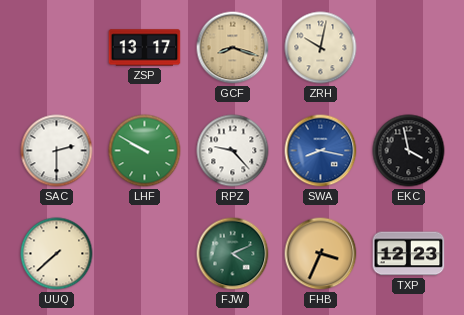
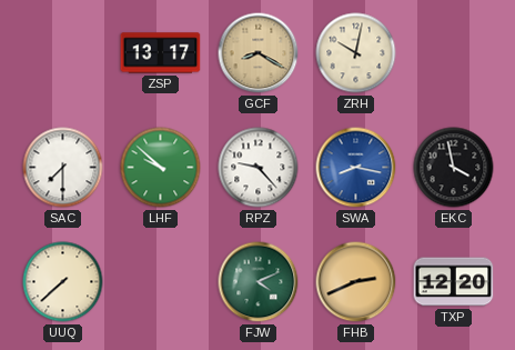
GCF: 8:18 -> 8:20
SAC: 2:30 -> 7:30
LHF: 9:50 -> 9:52
FHB: 3:34 -> 2:41
TXP: 12:23 -> 12:20
